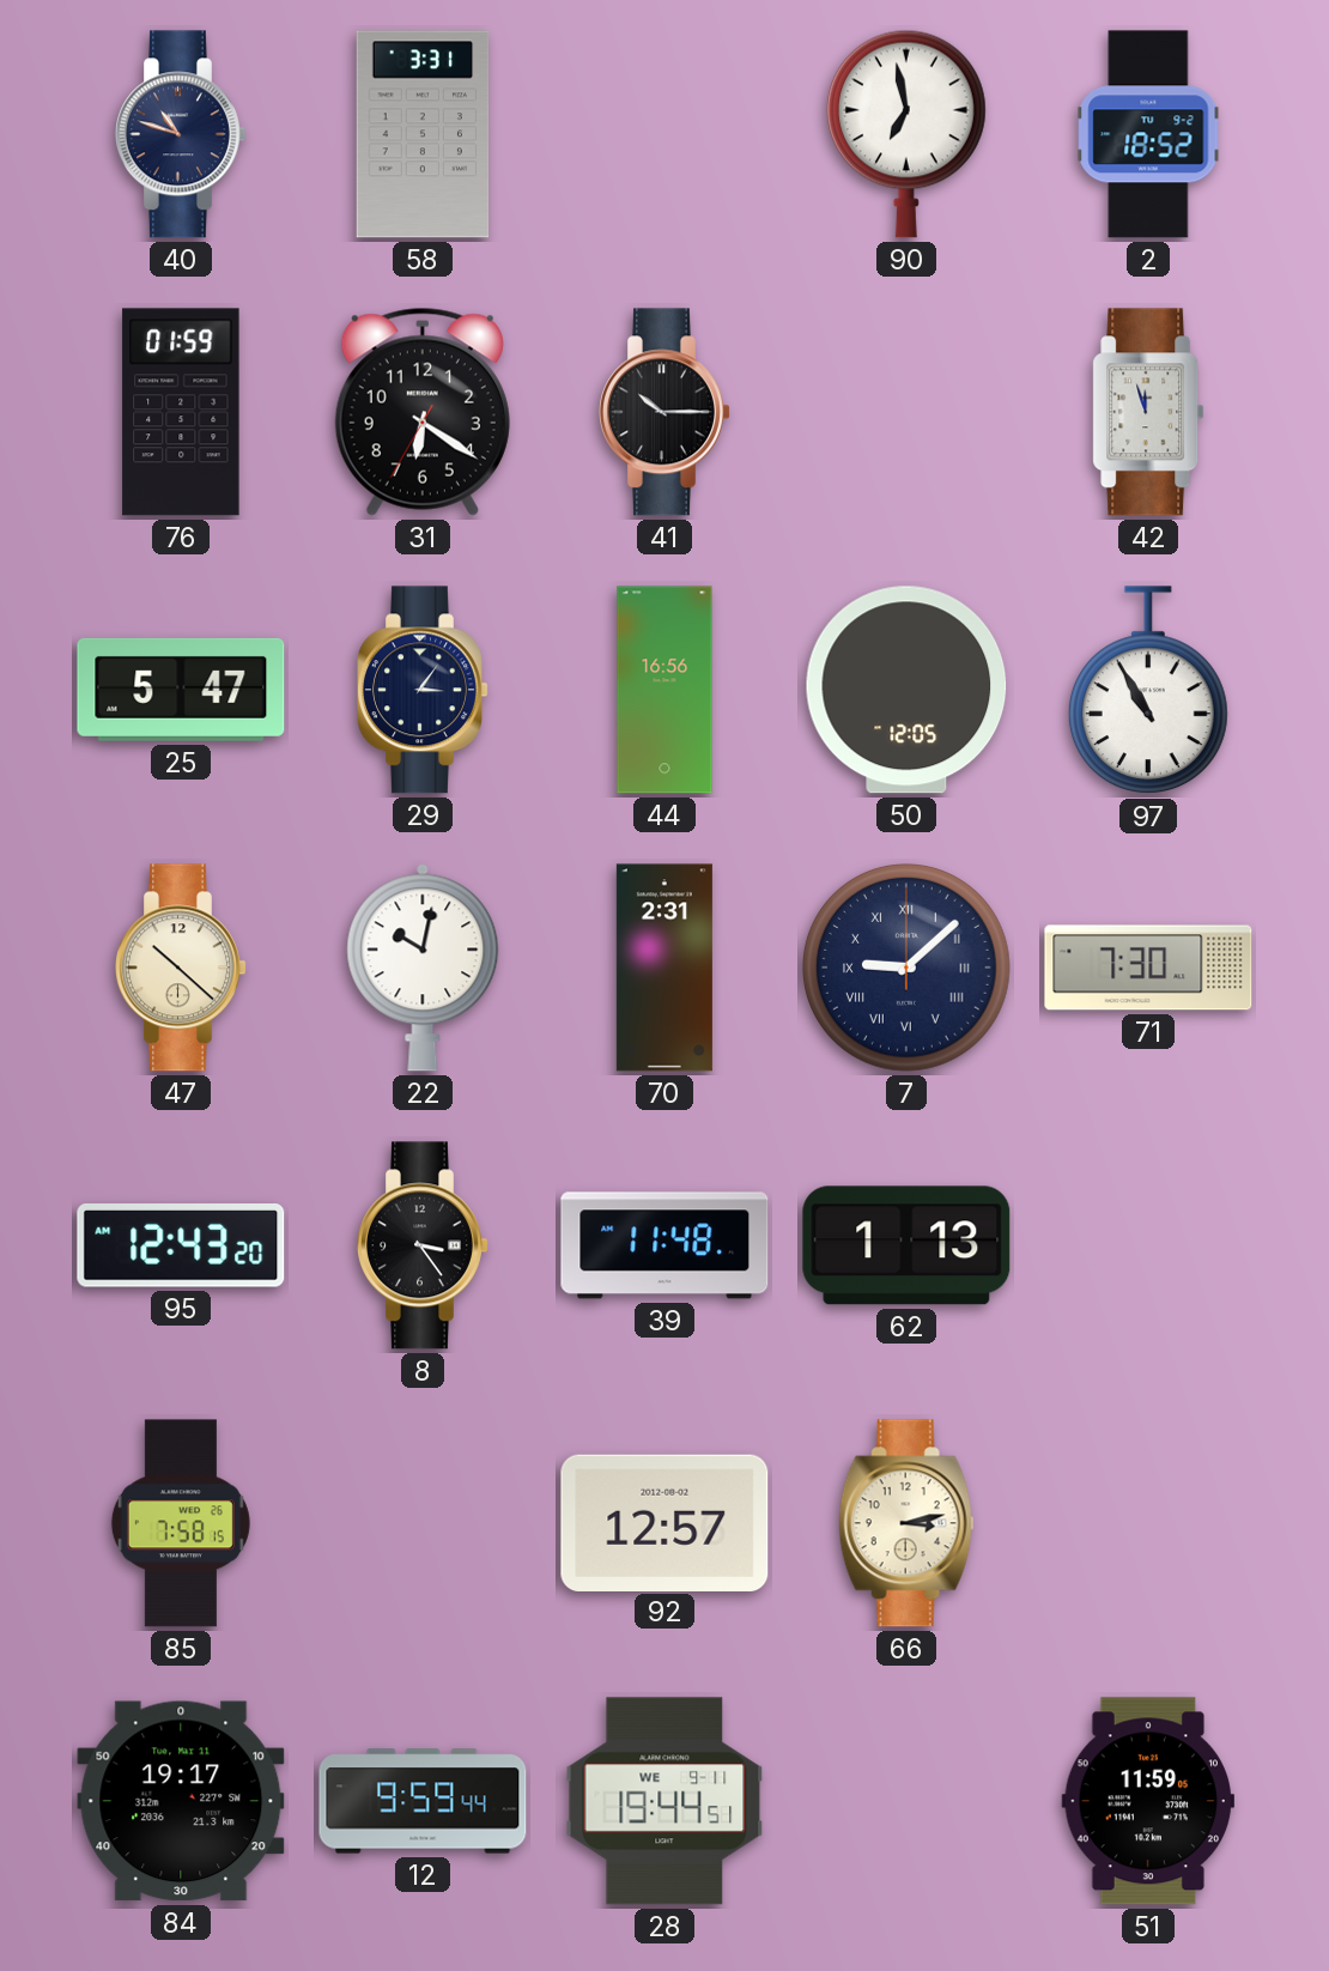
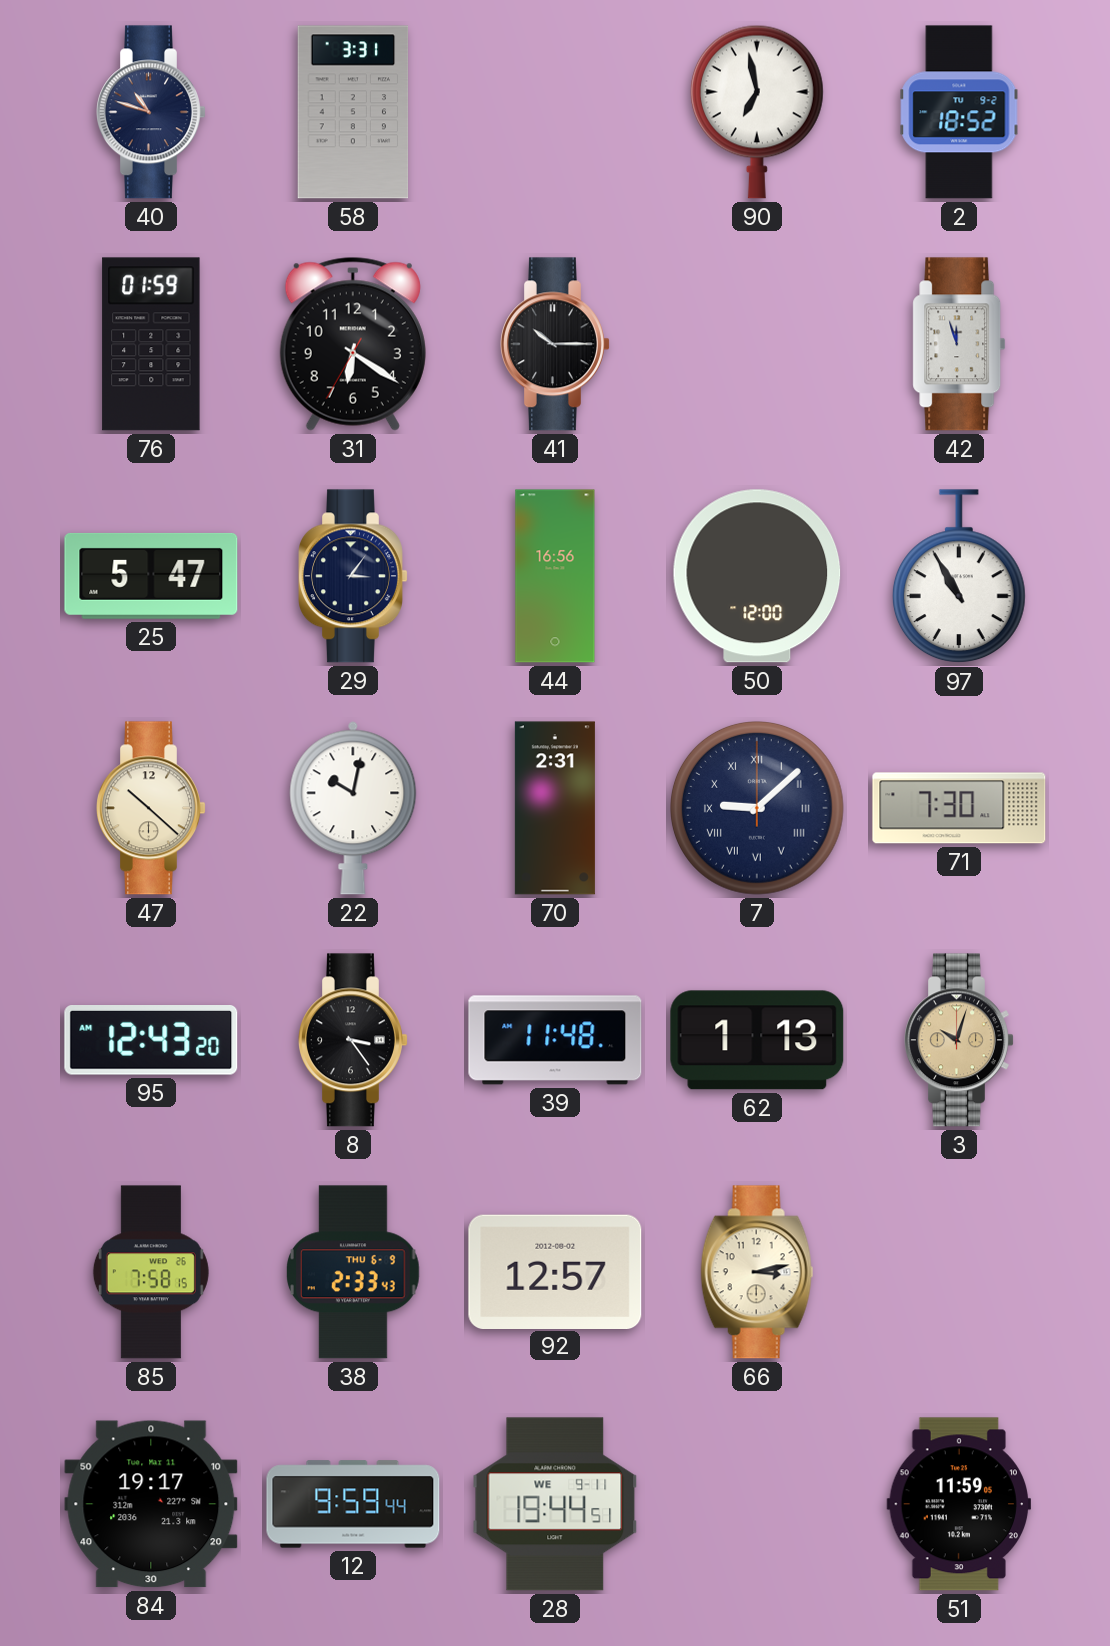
50: 12:05 -> 12:00
3: none -> 10:03
38: none -> 2:33
